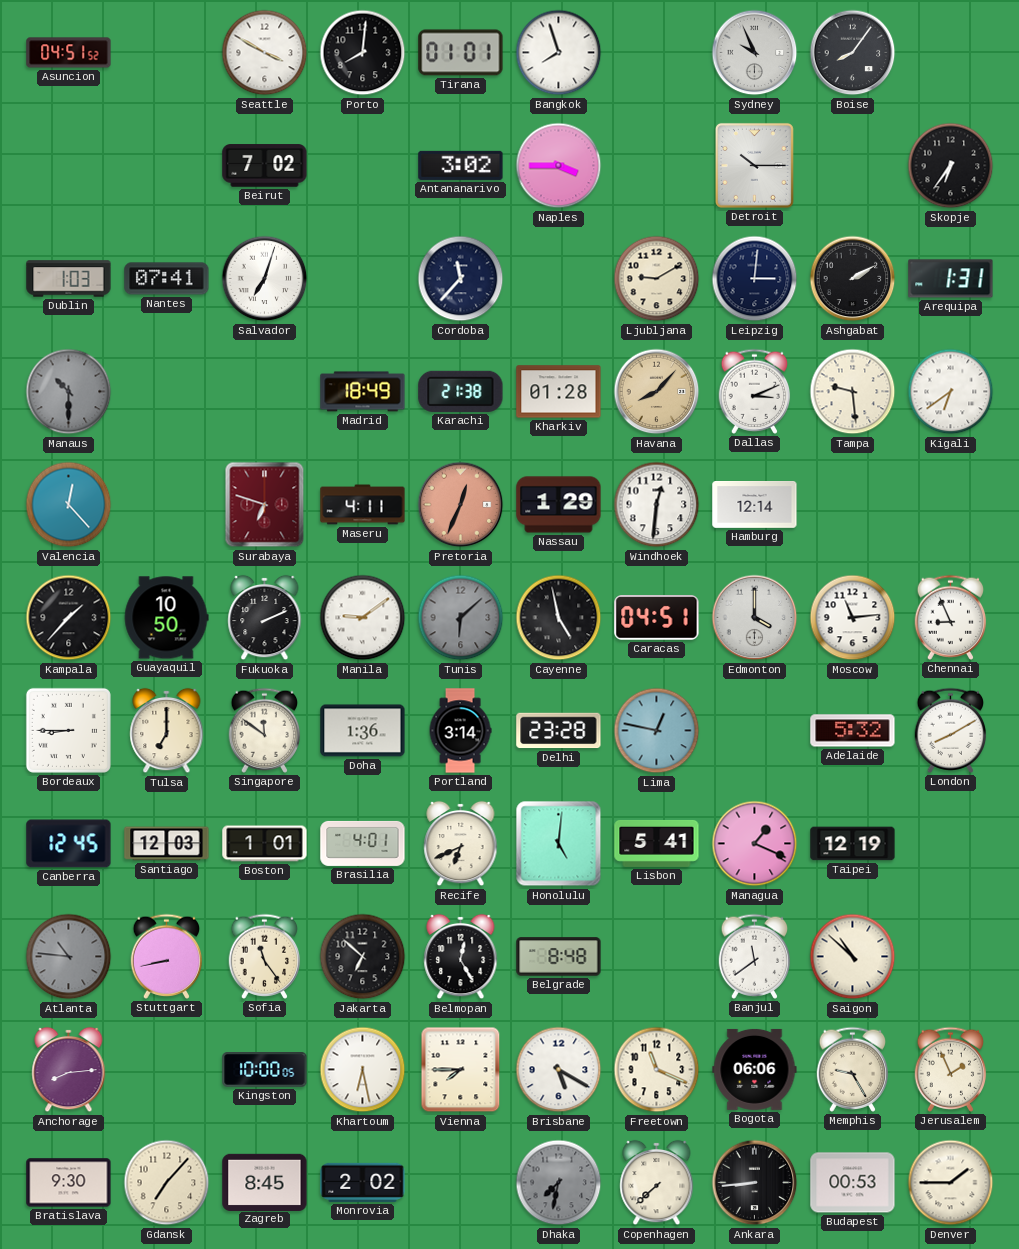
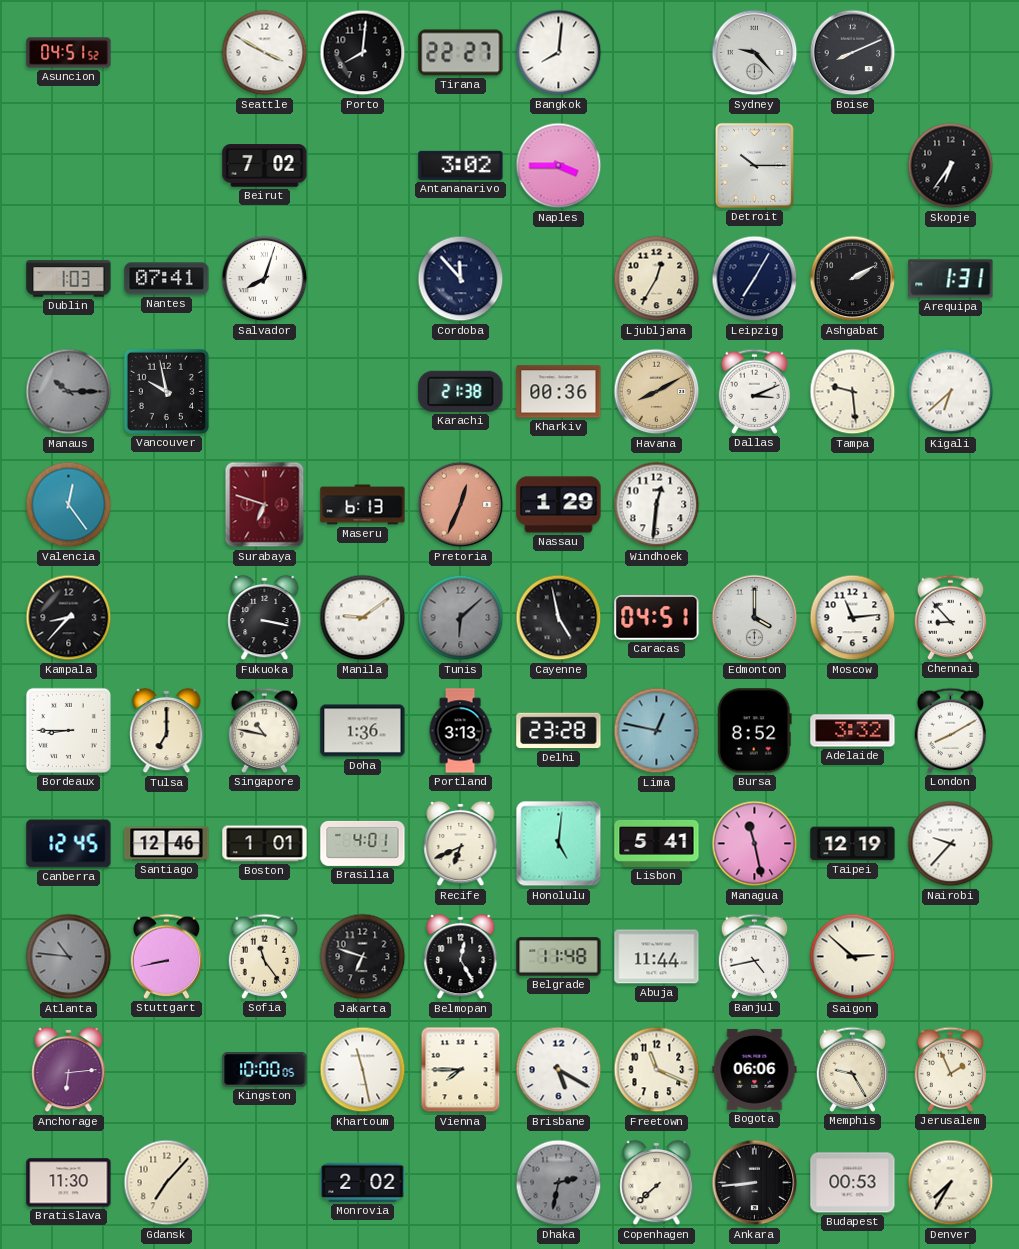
Tirana: 01:01 -> 22:27
Bangkok: 7:57 -> 8:01
Sydney: 9:56 -> 9:23
Boise: 8:06 -> 8:11
Salvador: 7:03 -> 8:03
Cordoba: 11:37 -> 11:53
Ljubljana: 9:10 -> 12:35
Leipzig: 3:01 -> 7:05
Manaus: 10:30 -> 10:15
Vancouver: none -> 9:58
Madrid: 18:49 -> none
Kharkiv: 01:28 -> 00:36
Havana: 8:07 -> 8:10
Kigali: 6:39 -> 6:38
Valencia: 12:23 -> 12:24
Maseru: 4:11 -> 6:13
Hamburg: 12:14 -> none
Kampala: 1:37 -> 8:37
Guayaquil: 10:50 -> none
Fukuoka: 2:11 -> 3:17
Chennai: 8:56 -> 8:53
Singapore: 11:51 -> 10:47
Portland: 3:14 -> 3:13
Bursa: none -> 8:52
Adelaide: 5:32 -> 3:32
Santiago: 12:03 -> 12:46
Managua: 1:19 -> 11:28
Nairobi: none -> 9:37
Jakarta: 6:52 -> 6:48
Belgrade: 8:48 -> 11:48
Abuja: none -> 11:44
Banjul: 11:39 -> 4:43
Saigon: 10:52 -> 2:52
Anchorage: 8:14 -> 6:14
Khartoum: 6:28 -> 11:28
Bratislava: 9:30 -> 11:30
Zagreb: 8:45 -> none
Dhaka: 7:32 -> 2:32
Denver: 1:45 -> 7:35
